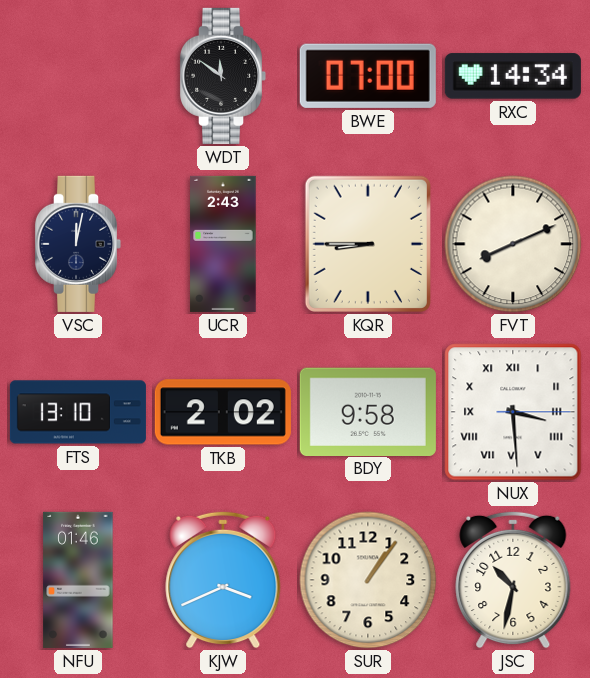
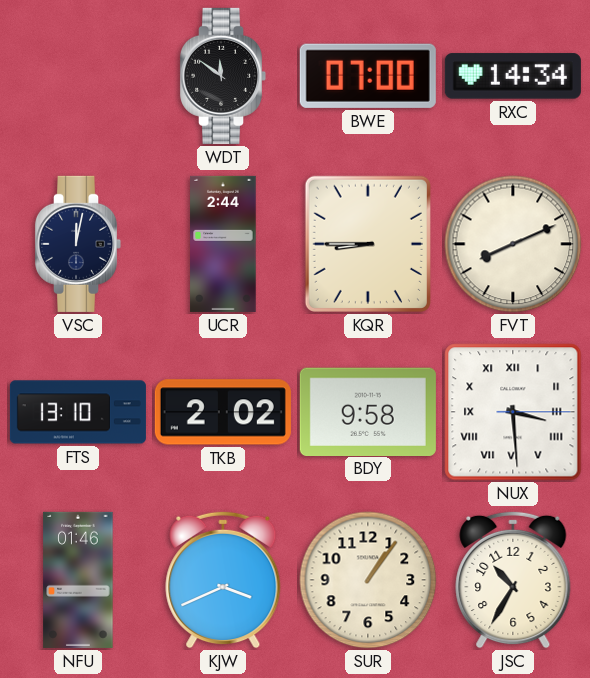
UCR: 2:43 -> 2:44
JSC: 10:32 -> 10:35
